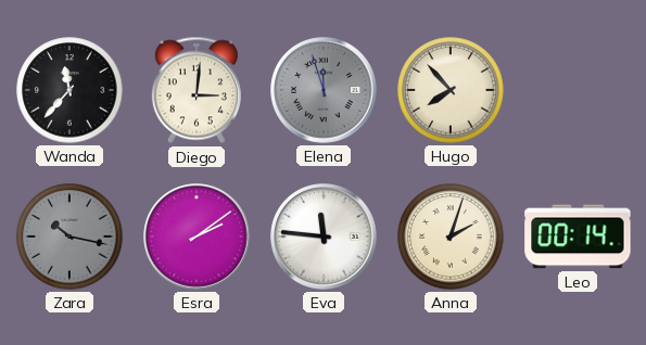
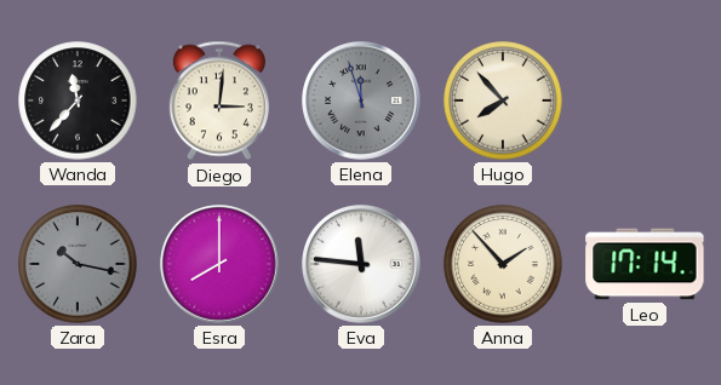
Esra: 2:09 -> 8:00
Anna: 2:03 -> 1:53
Leo: 00:14 -> 17:14
